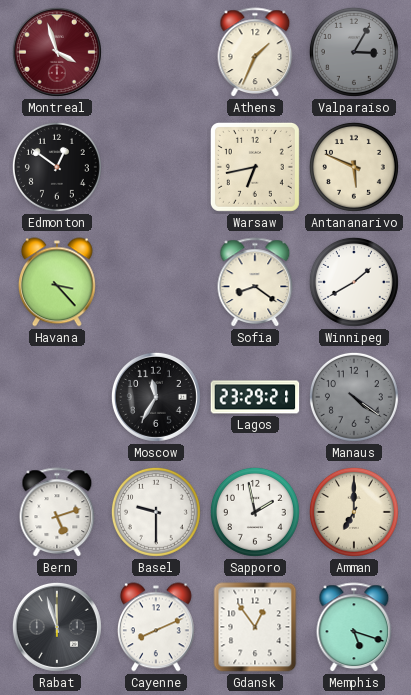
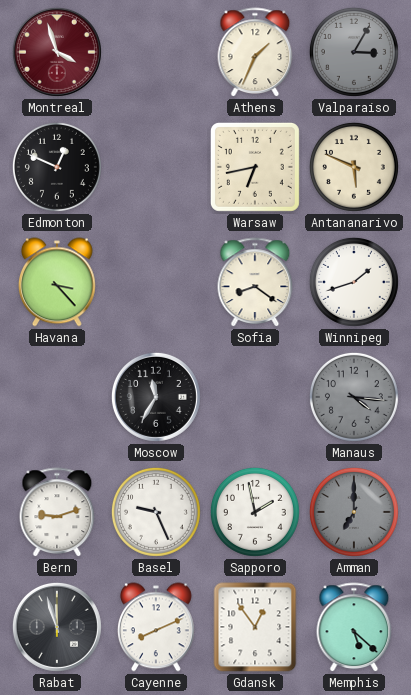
Edmonton: 12:51 -> 12:49
Winnipeg: 1:40 -> 1:42
Lagos: 23:29 -> none
Manaus: 4:21 -> 4:16
Bern: 5:12 -> 9:12
Basel: 9:30 -> 9:26
Amman dial: cream -> grey
Memphis: 5:18 -> 5:22
